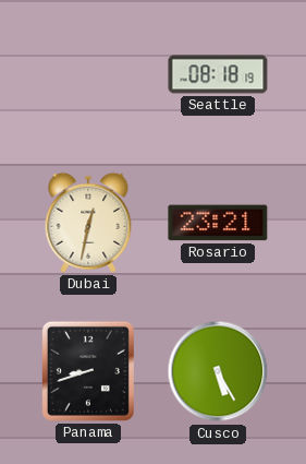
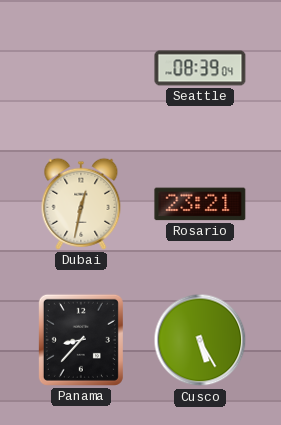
Seattle: 08:18 -> 08:39
Panama: 8:42 -> 8:37
